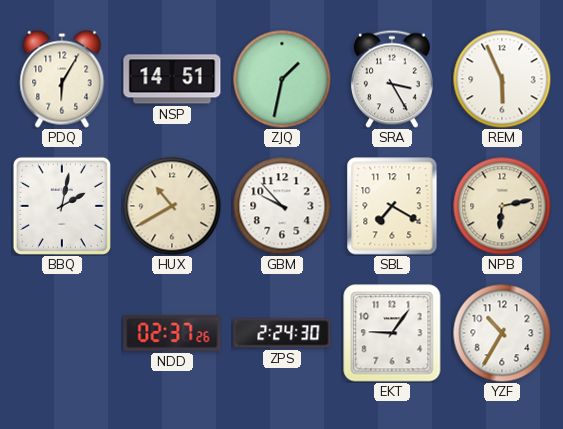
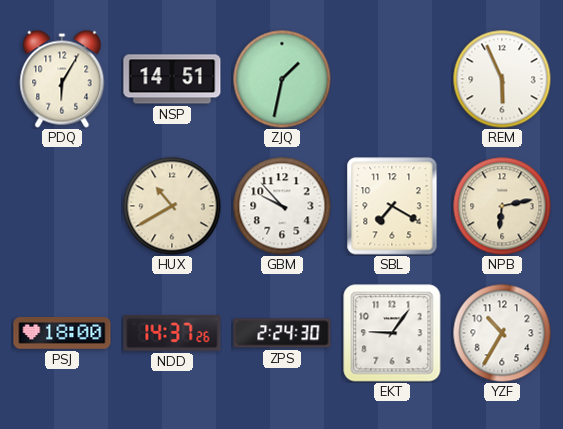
SRA: 3:25 -> none
BBQ: 2:02 -> none
PSJ: none -> 18:00
NDD: 02:37 -> 14:37
